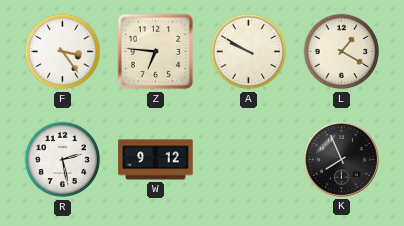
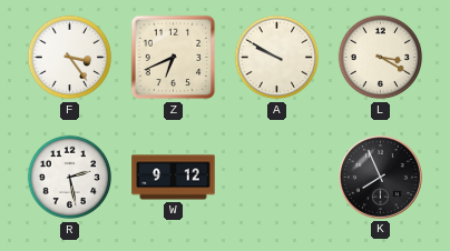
Z: 6:46 -> 6:41
L: 1:20 -> 3:20
